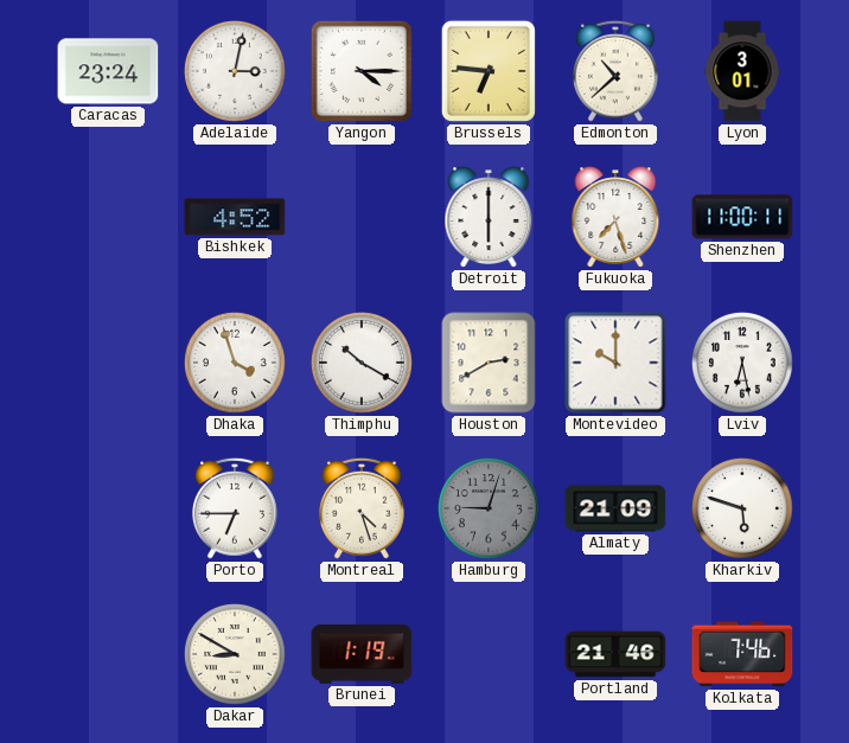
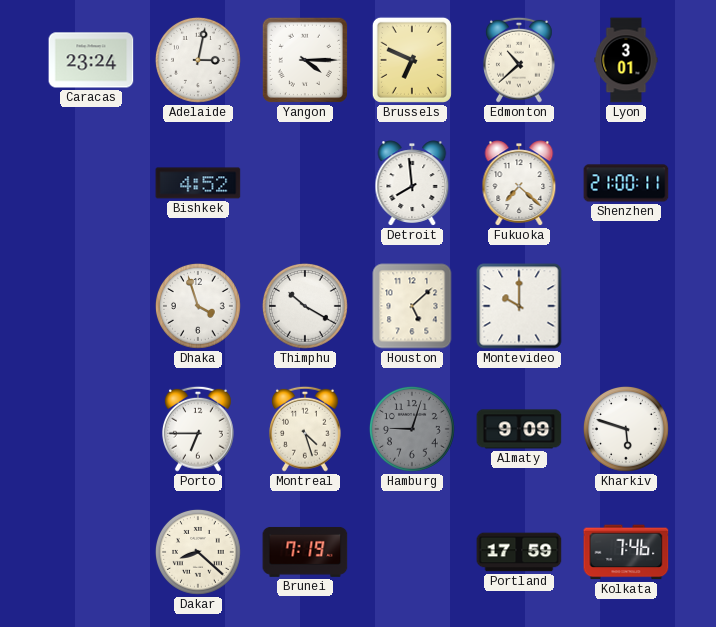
Brussels: 6:46 -> 6:49
Detroit: 6:00 -> 7:59
Fukuoka: 7:27 -> 7:22
Shenzhen: 11:00 -> 21:00
Houston: 2:40 -> 5:08
Lviv: 6:28 -> none
Almaty: 21:09 -> 9:09
Dakar: 8:50 -> 8:22
Brunei: 1:19 -> 7:19
Portland: 21:46 -> 17:59
